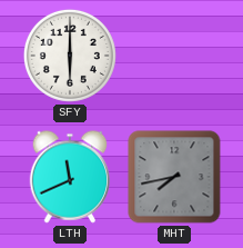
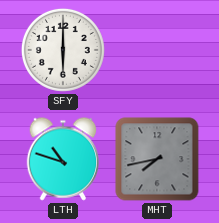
LTH: 11:41 -> 10:48
